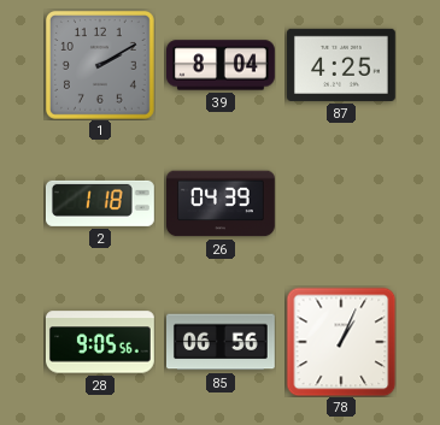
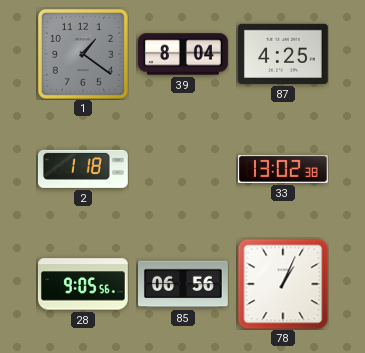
1: 2:10 -> 1:21
26: 04:39 -> none
33: none -> 13:02
